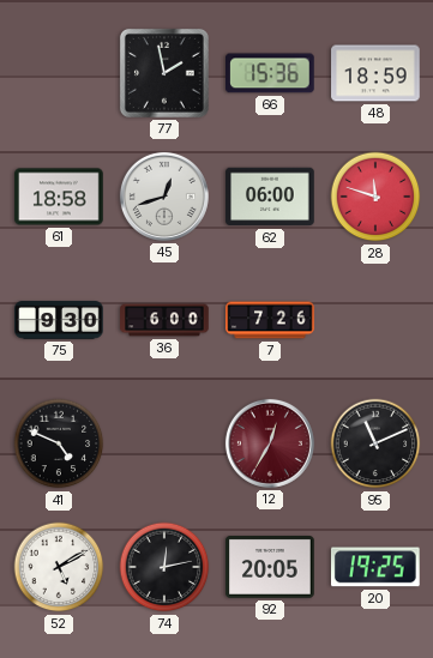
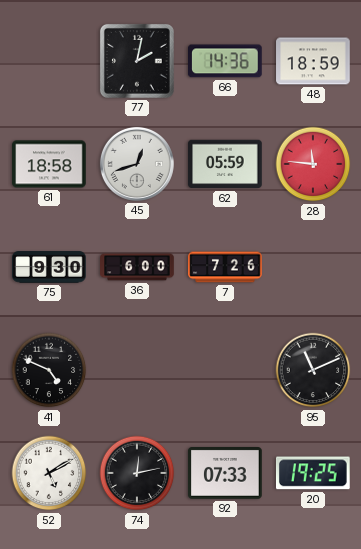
77: 1:58 -> 2:02
66: 15:36 -> 14:36
62: 06:00 -> 05:59
28: 11:48 -> 11:46
12: 12:35 -> none
92: 20:05 -> 07:33
